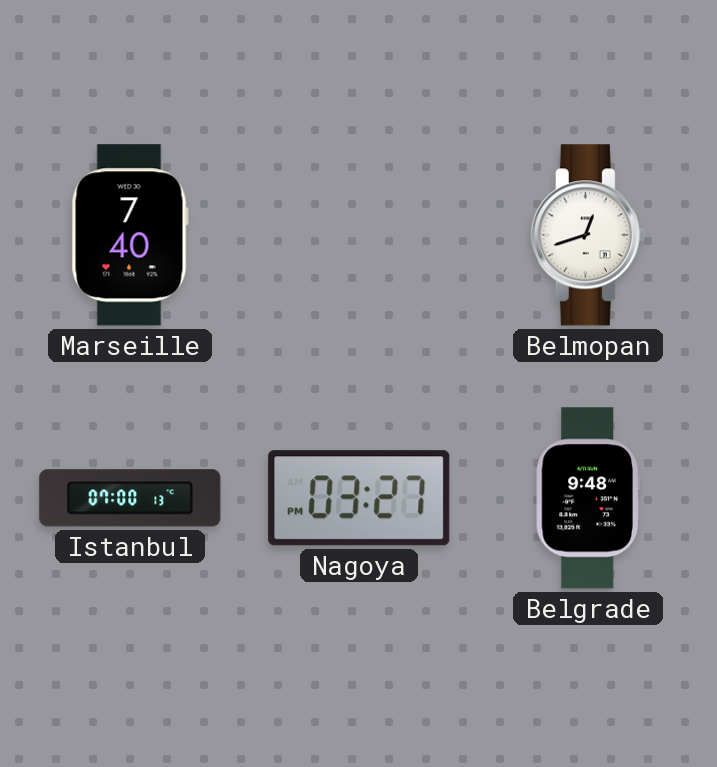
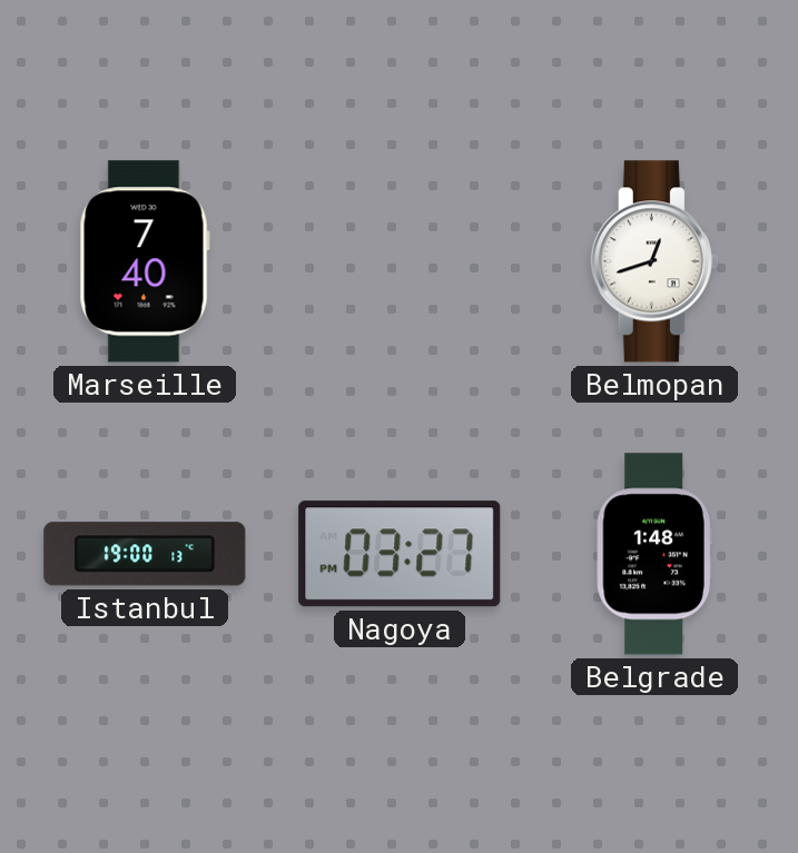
Istanbul: 07:00 -> 19:00
Belgrade: 9:48 -> 1:48
